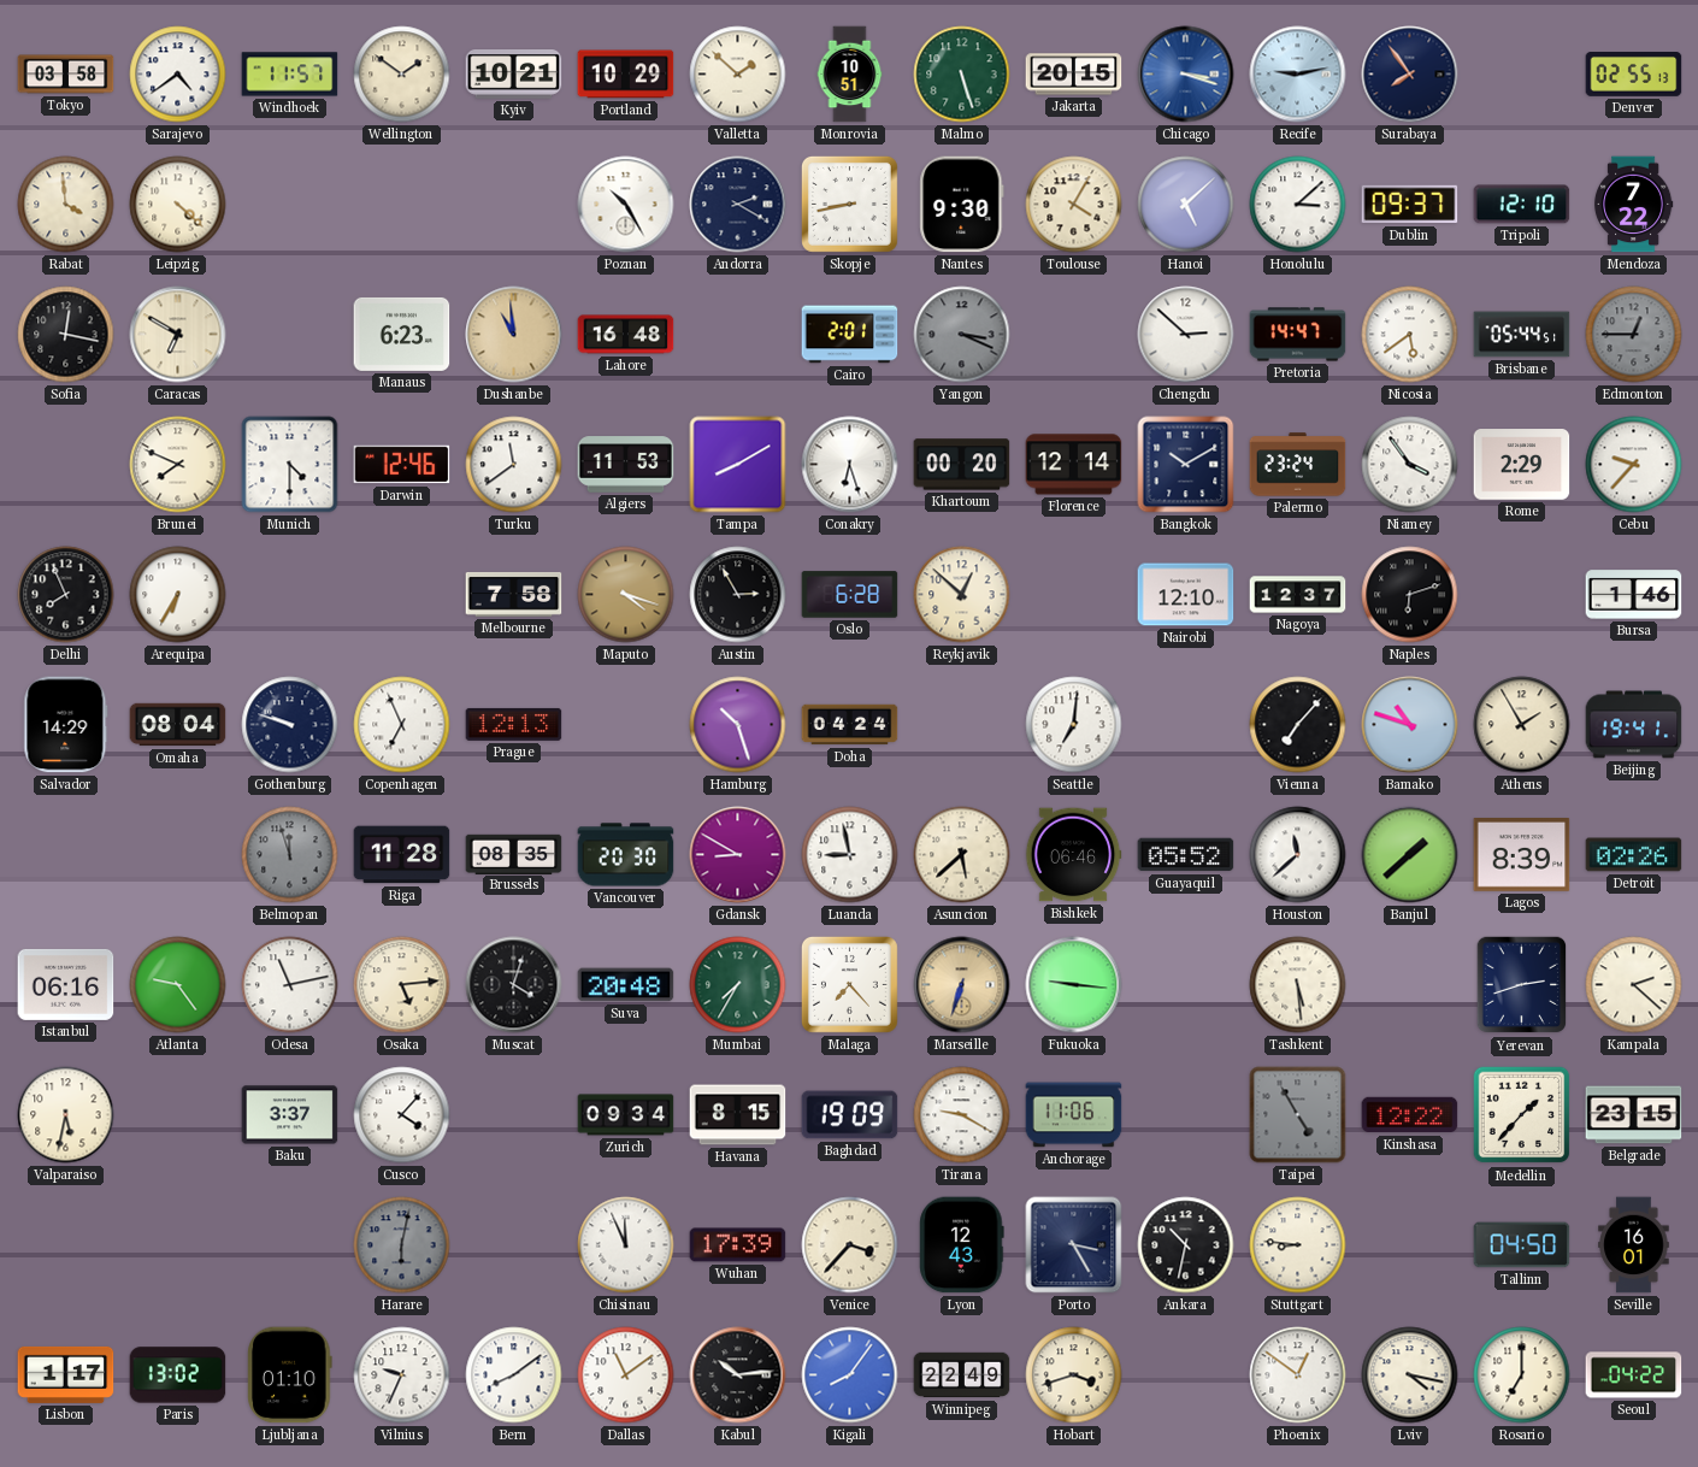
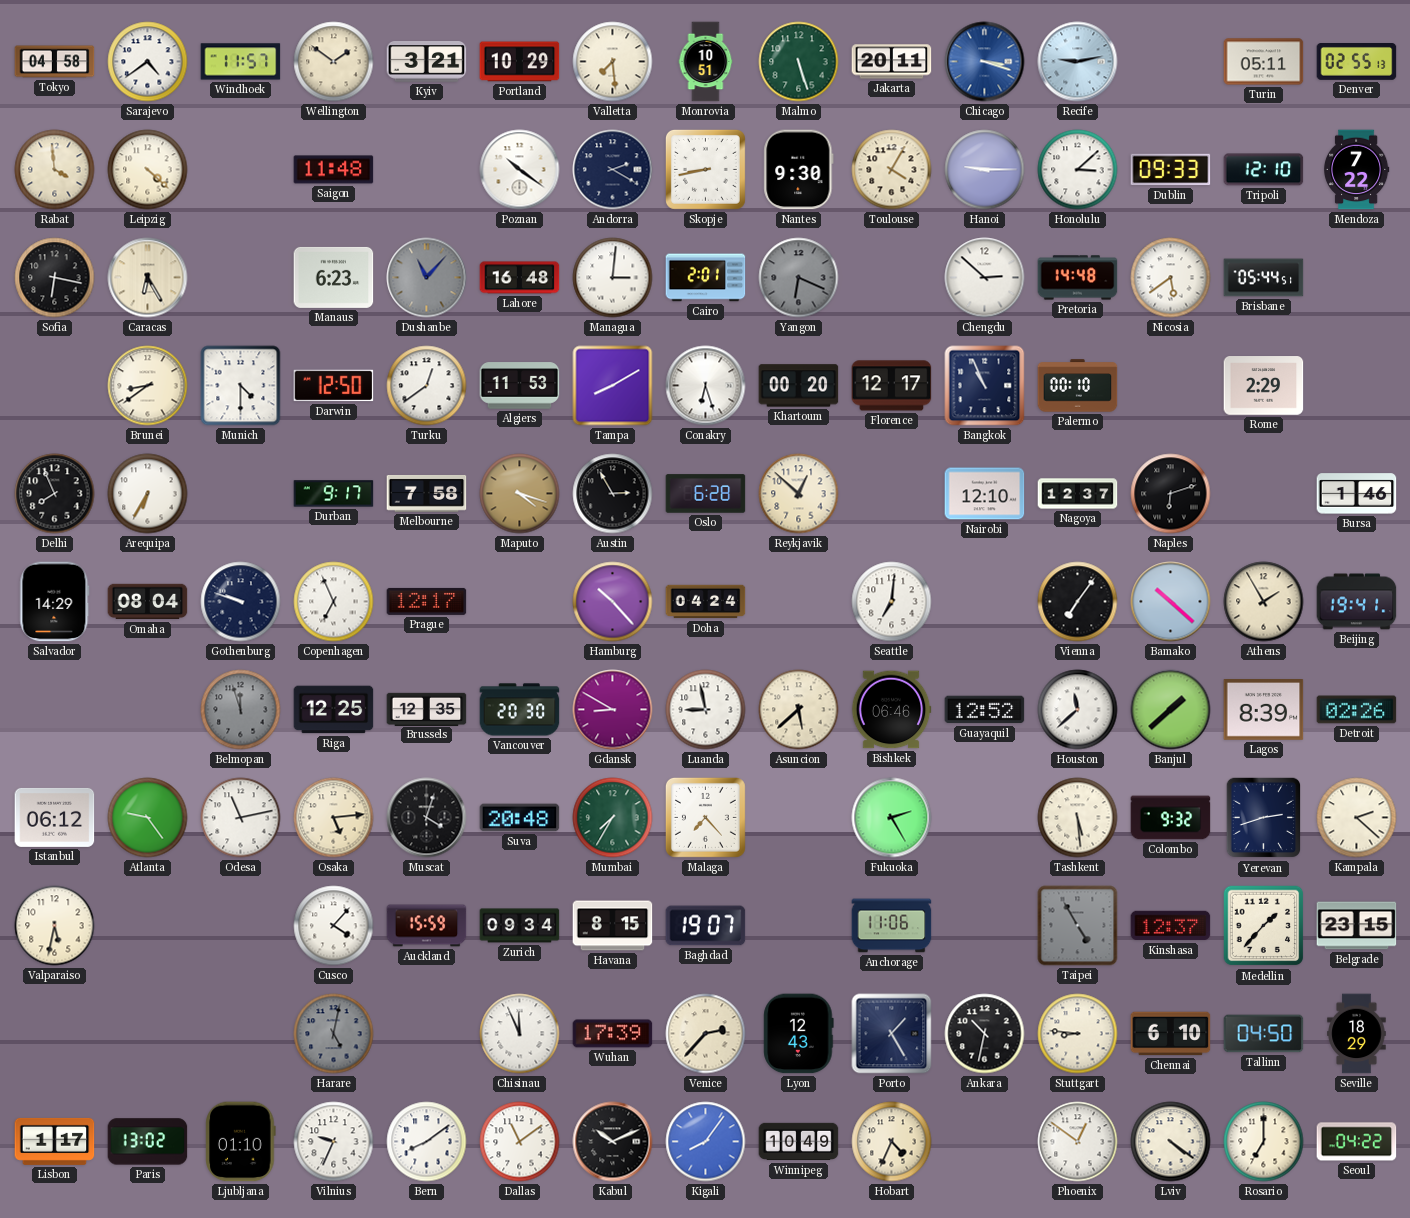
Tokyo: 03:58 -> 04:58
Kyiv: 10:21 -> 3:21
Valletta: 1:52 -> 7:29
Jakarta: 20:15 -> 20:11
Surabaya: 7:54 -> none
Turin: none -> 05:11
Saigon: none -> 11:48
Poznan: 10:25 -> 10:21
Hanoi: 5:08 -> 9:15
Dublin: 09:37 -> 09:33
Sofia: 12:17 -> 6:17
Caracas: 6:50 -> 6:25
Dushanbe: 10:59 -> 11:07
Dushanbe dial: champagne -> grey
Managua: none -> 3:01
Yangon: 3:19 -> 6:19
Pretoria: 14:47 -> 14:48
Edmonton: 12:45 -> none
Brunei: 7:49 -> 8:39
Darwin: 12:46 -> 12:50
Turku: 11:39 -> 12:39
Florence: 12:14 -> 12:17
Bangkok: 10:10 -> 10:56
Palermo: 23:24 -> 00:10
Niamey: 3:54 -> none
Cebu: 9:37 -> none
Durban: none -> 9:17
Prague: 12:13 -> 12:17
Hamburg: 10:27 -> 10:23
Vienna: 7:07 -> 7:06
Bamako: 10:48 -> 10:22
Riga: 11:28 -> 12:25
Brussels: 08:35 -> 12:35
Guayaquil: 05:52 -> 12:52
Istanbul: 06:16 -> 06:12
Marseille: 6:33 -> none
Fukuoka: 9:16 -> 2:25
Colombo: none -> 9:32
Baku: 3:37 -> none
Auckland: none -> 15:59
Baghdad: 19:09 -> 19:07
Tirana: 9:20 -> none
Kinshasa: 12:22 -> 12:37
Harare: 6:02 -> 5:02
Venice: 3:37 -> 2:37
Porto: 3:25 -> 1:25
Chennai: none -> 6:10
Seville: 16:01 -> 18:29
Kabul: 10:14 -> 10:11
Winnipeg: 22:49 -> 10:49
Hobart: 3:42 -> 4:34
Lviv: 4:17 -> 4:21
